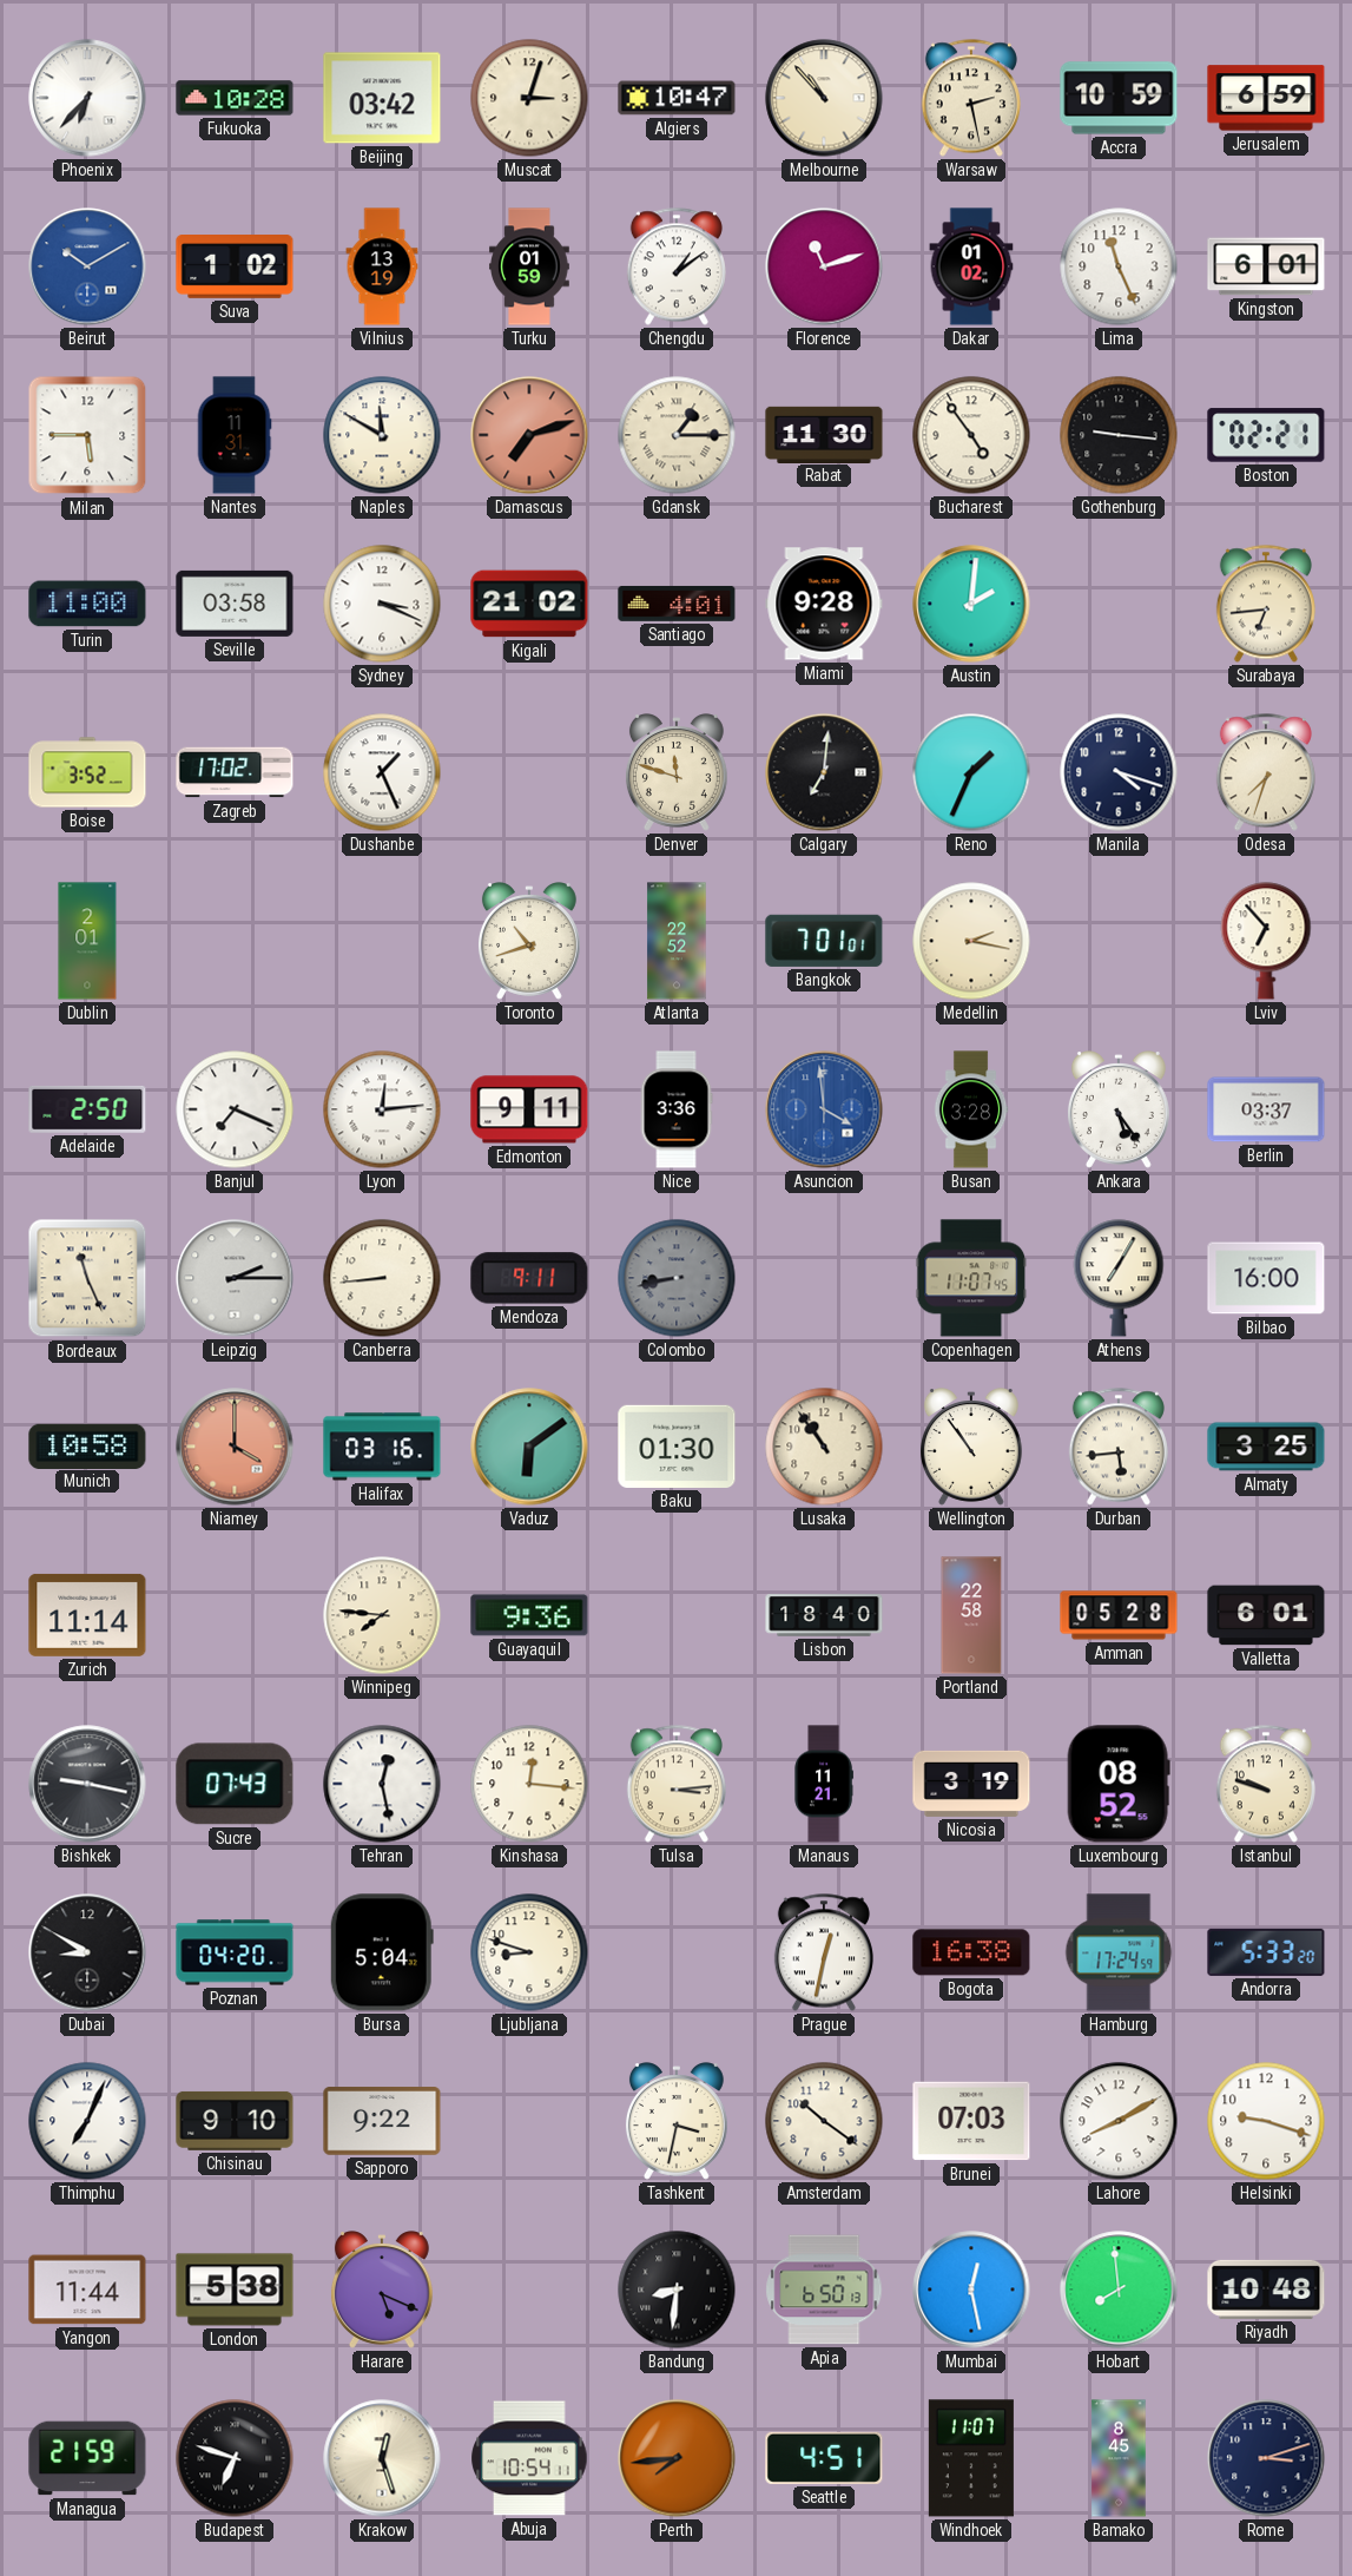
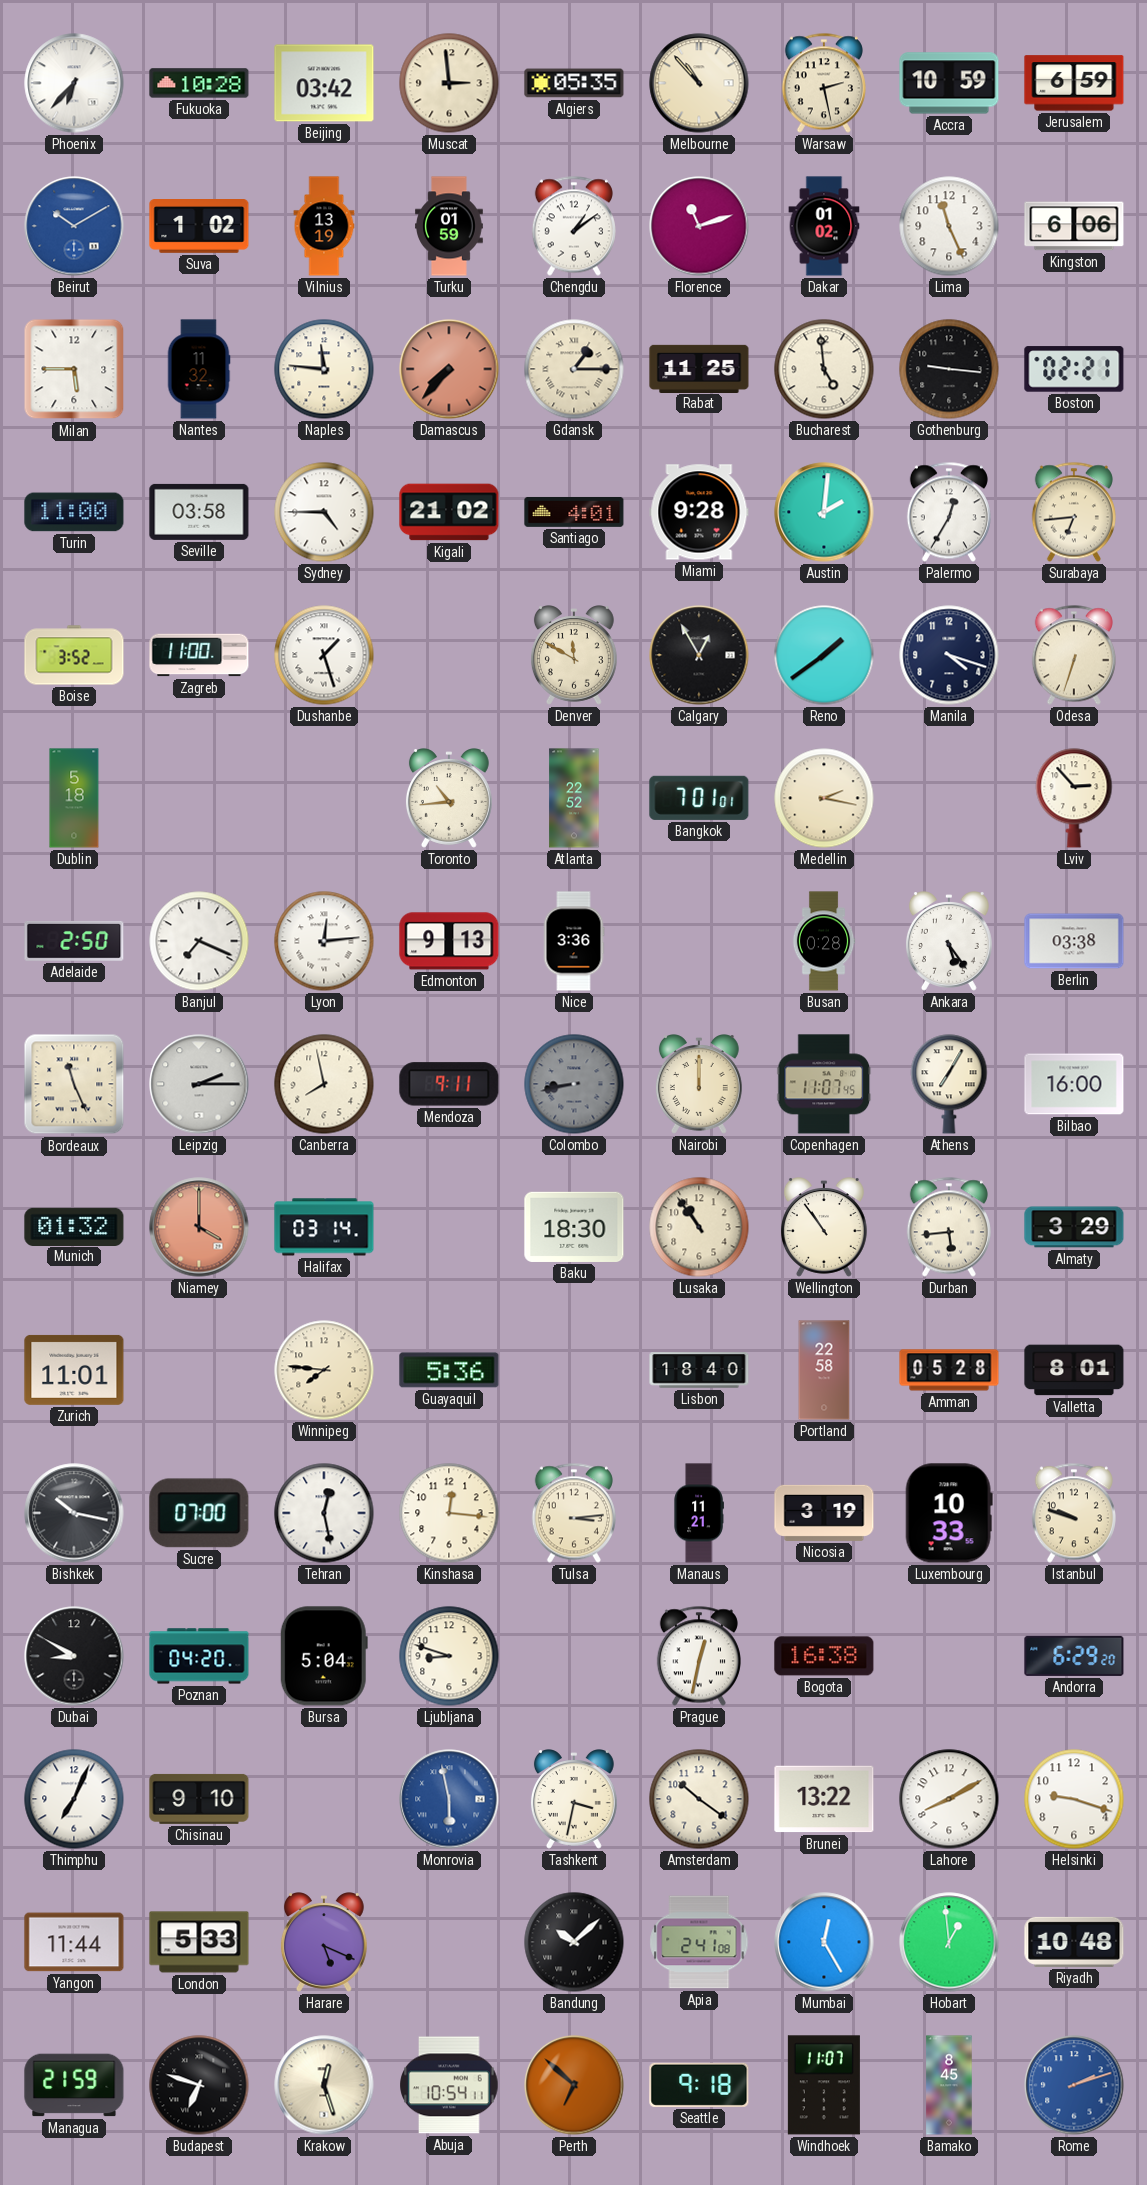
Muscat: 3:03 -> 2:59
Algiers: 10:47 -> 05:35
Kingston: 6:01 -> 6:06
Nantes: 11:31 -> 11:32
Naples: 11:50 -> 11:46
Damascus: 7:12 -> 7:37
Rabat: 11:30 -> 11:25
Bucharest: 4:54 -> 4:59
Sydney: 3:19 -> 4:45
Palermo: none -> 12:35
Zagreb: 17:02 -> 11:00
Dushanbe: 1:26 -> 1:27
Denver: 11:48 -> 11:50
Calgary: 7:01 -> 12:55
Reno: 1:34 -> 1:39
Odesa: 7:33 -> 6:33
Dublin: 2:01 -> 5:18
Toronto: 10:42 -> 10:44
Lviv: 6:53 -> 2:53
Edmonton: 9:11 -> 9:13
Asuncion: 3:59 -> none
Busan: 3:28 -> 0:28
Berlin: 03:37 -> 03:38
Canberra: 8:44 -> 7:58
Nairobi: none -> 12:00
Munich: 10:58 -> 01:32
Halifax: 03:16 -> 03:14
Vaduz: 6:09 -> none
Baku: 01:30 -> 18:30
Almaty: 3:25 -> 3:29
Zurich: 11:14 -> 11:01
Guayaquil: 9:36 -> 5:36
Valletta: 6:01 -> 8:01
Bishkek: 9:17 -> 10:17
Sucre: 07:43 -> 07:00
Luxembourg: 08:52 -> 10:33
Hamburg: 17:24 -> none
Andorra: 5:33 -> 6:29
Sapporo: 9:22 -> none
Monrovia: none -> 5:58
Brunei: 07:03 -> 13:22
London: 5:38 -> 5:33
Bandung: 8:31 -> 10:08
Apia: 6:50 -> 2:41
Mumbai: 12:28 -> 12:25
Hobart: 7:59 -> 12:59
Perth: 7:44 -> 6:52
Seattle: 4:51 -> 9:18
Rome: 3:12 -> 2:12
Rome dial: navy -> blue
